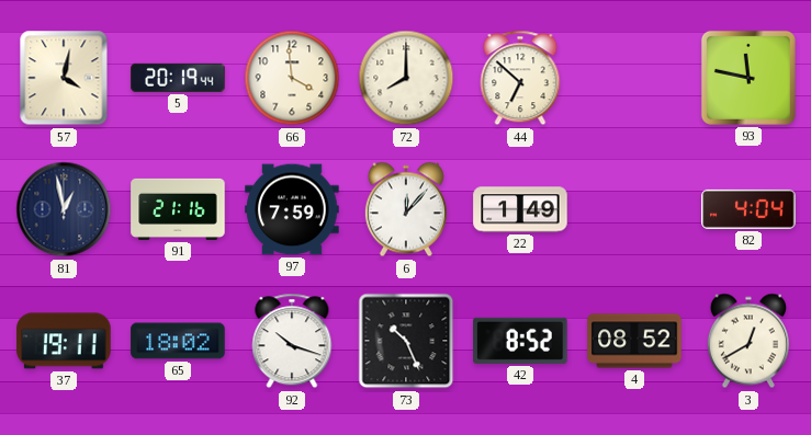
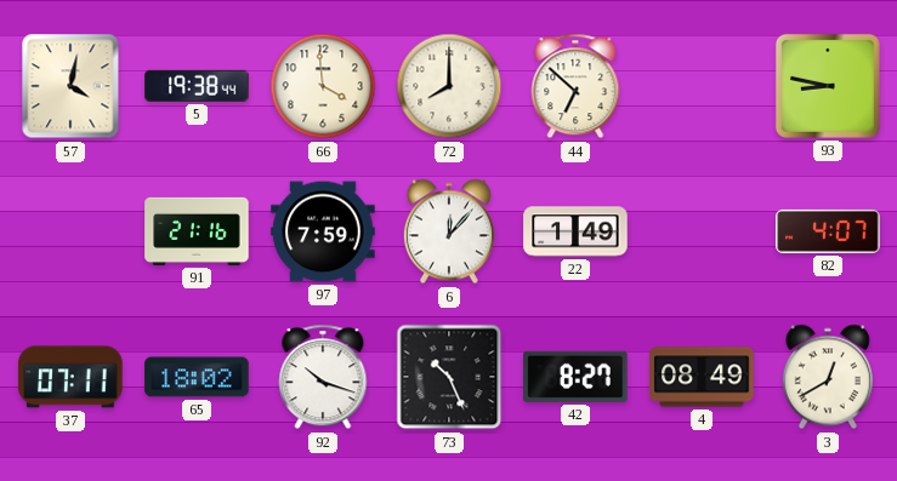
5: 20:19 -> 19:38
93: 11:47 -> 8:47
81: 12:58 -> none
82: 4:04 -> 4:07
37: 19:11 -> 07:11
42: 8:52 -> 8:27
4: 08:52 -> 08:49
